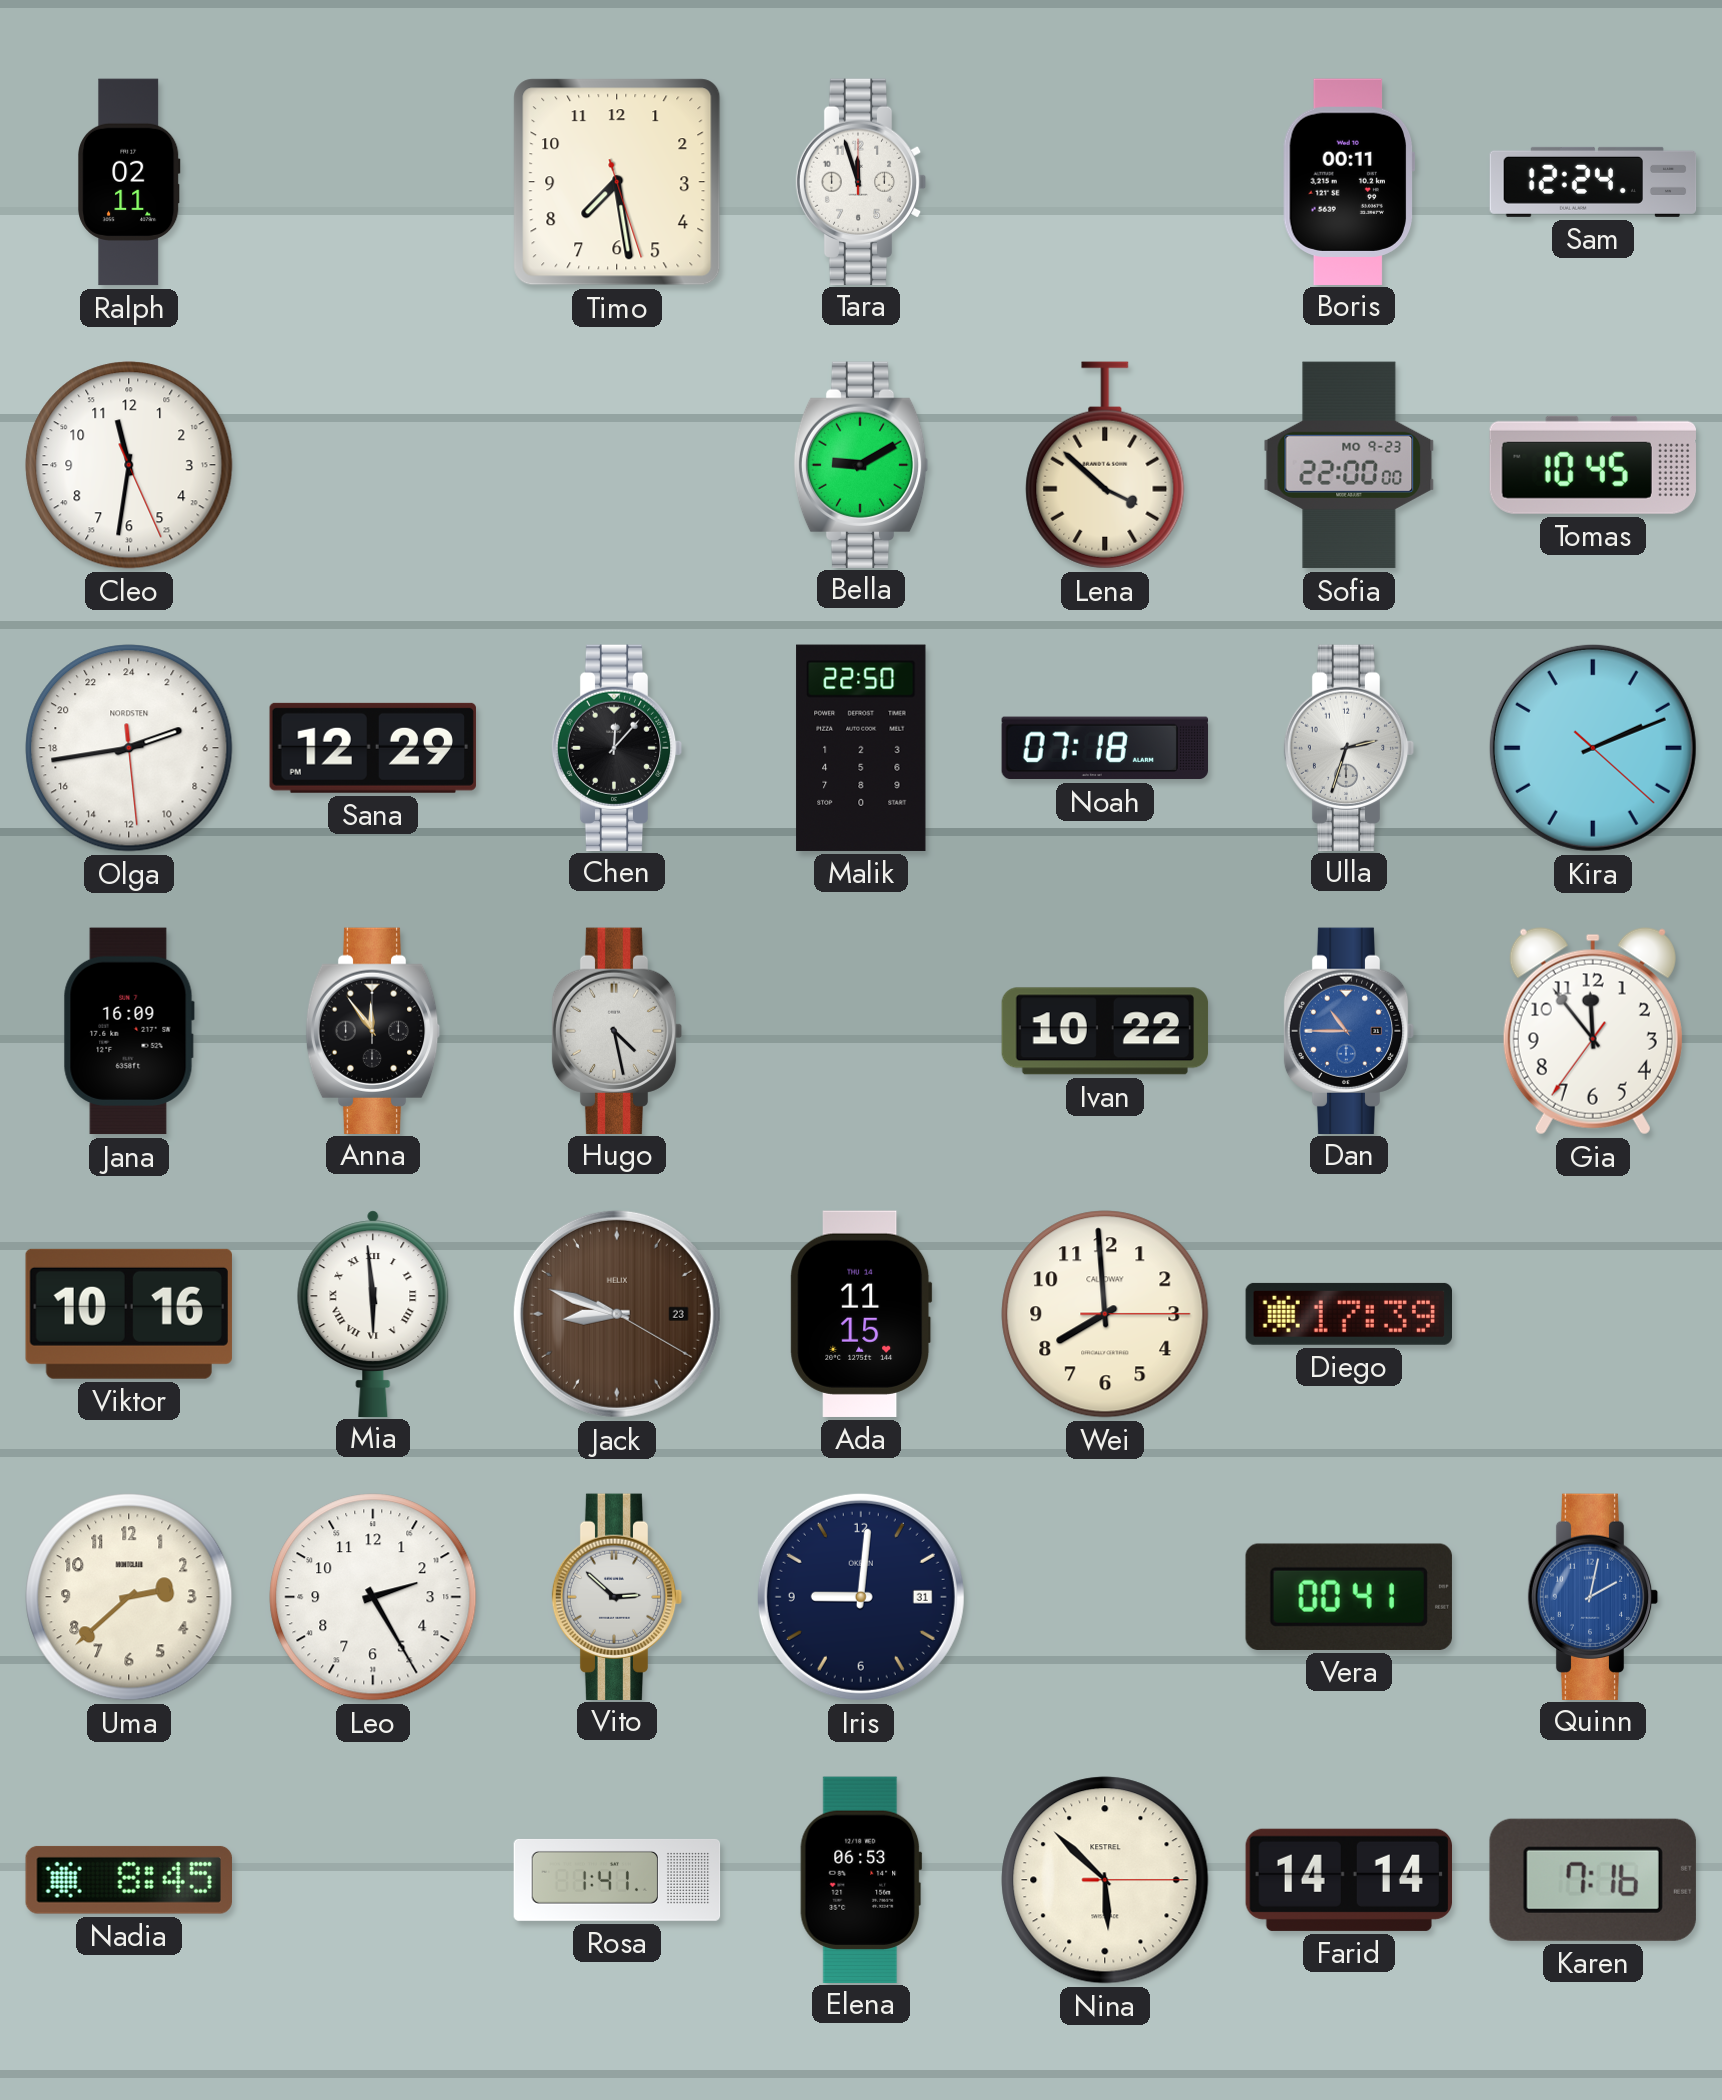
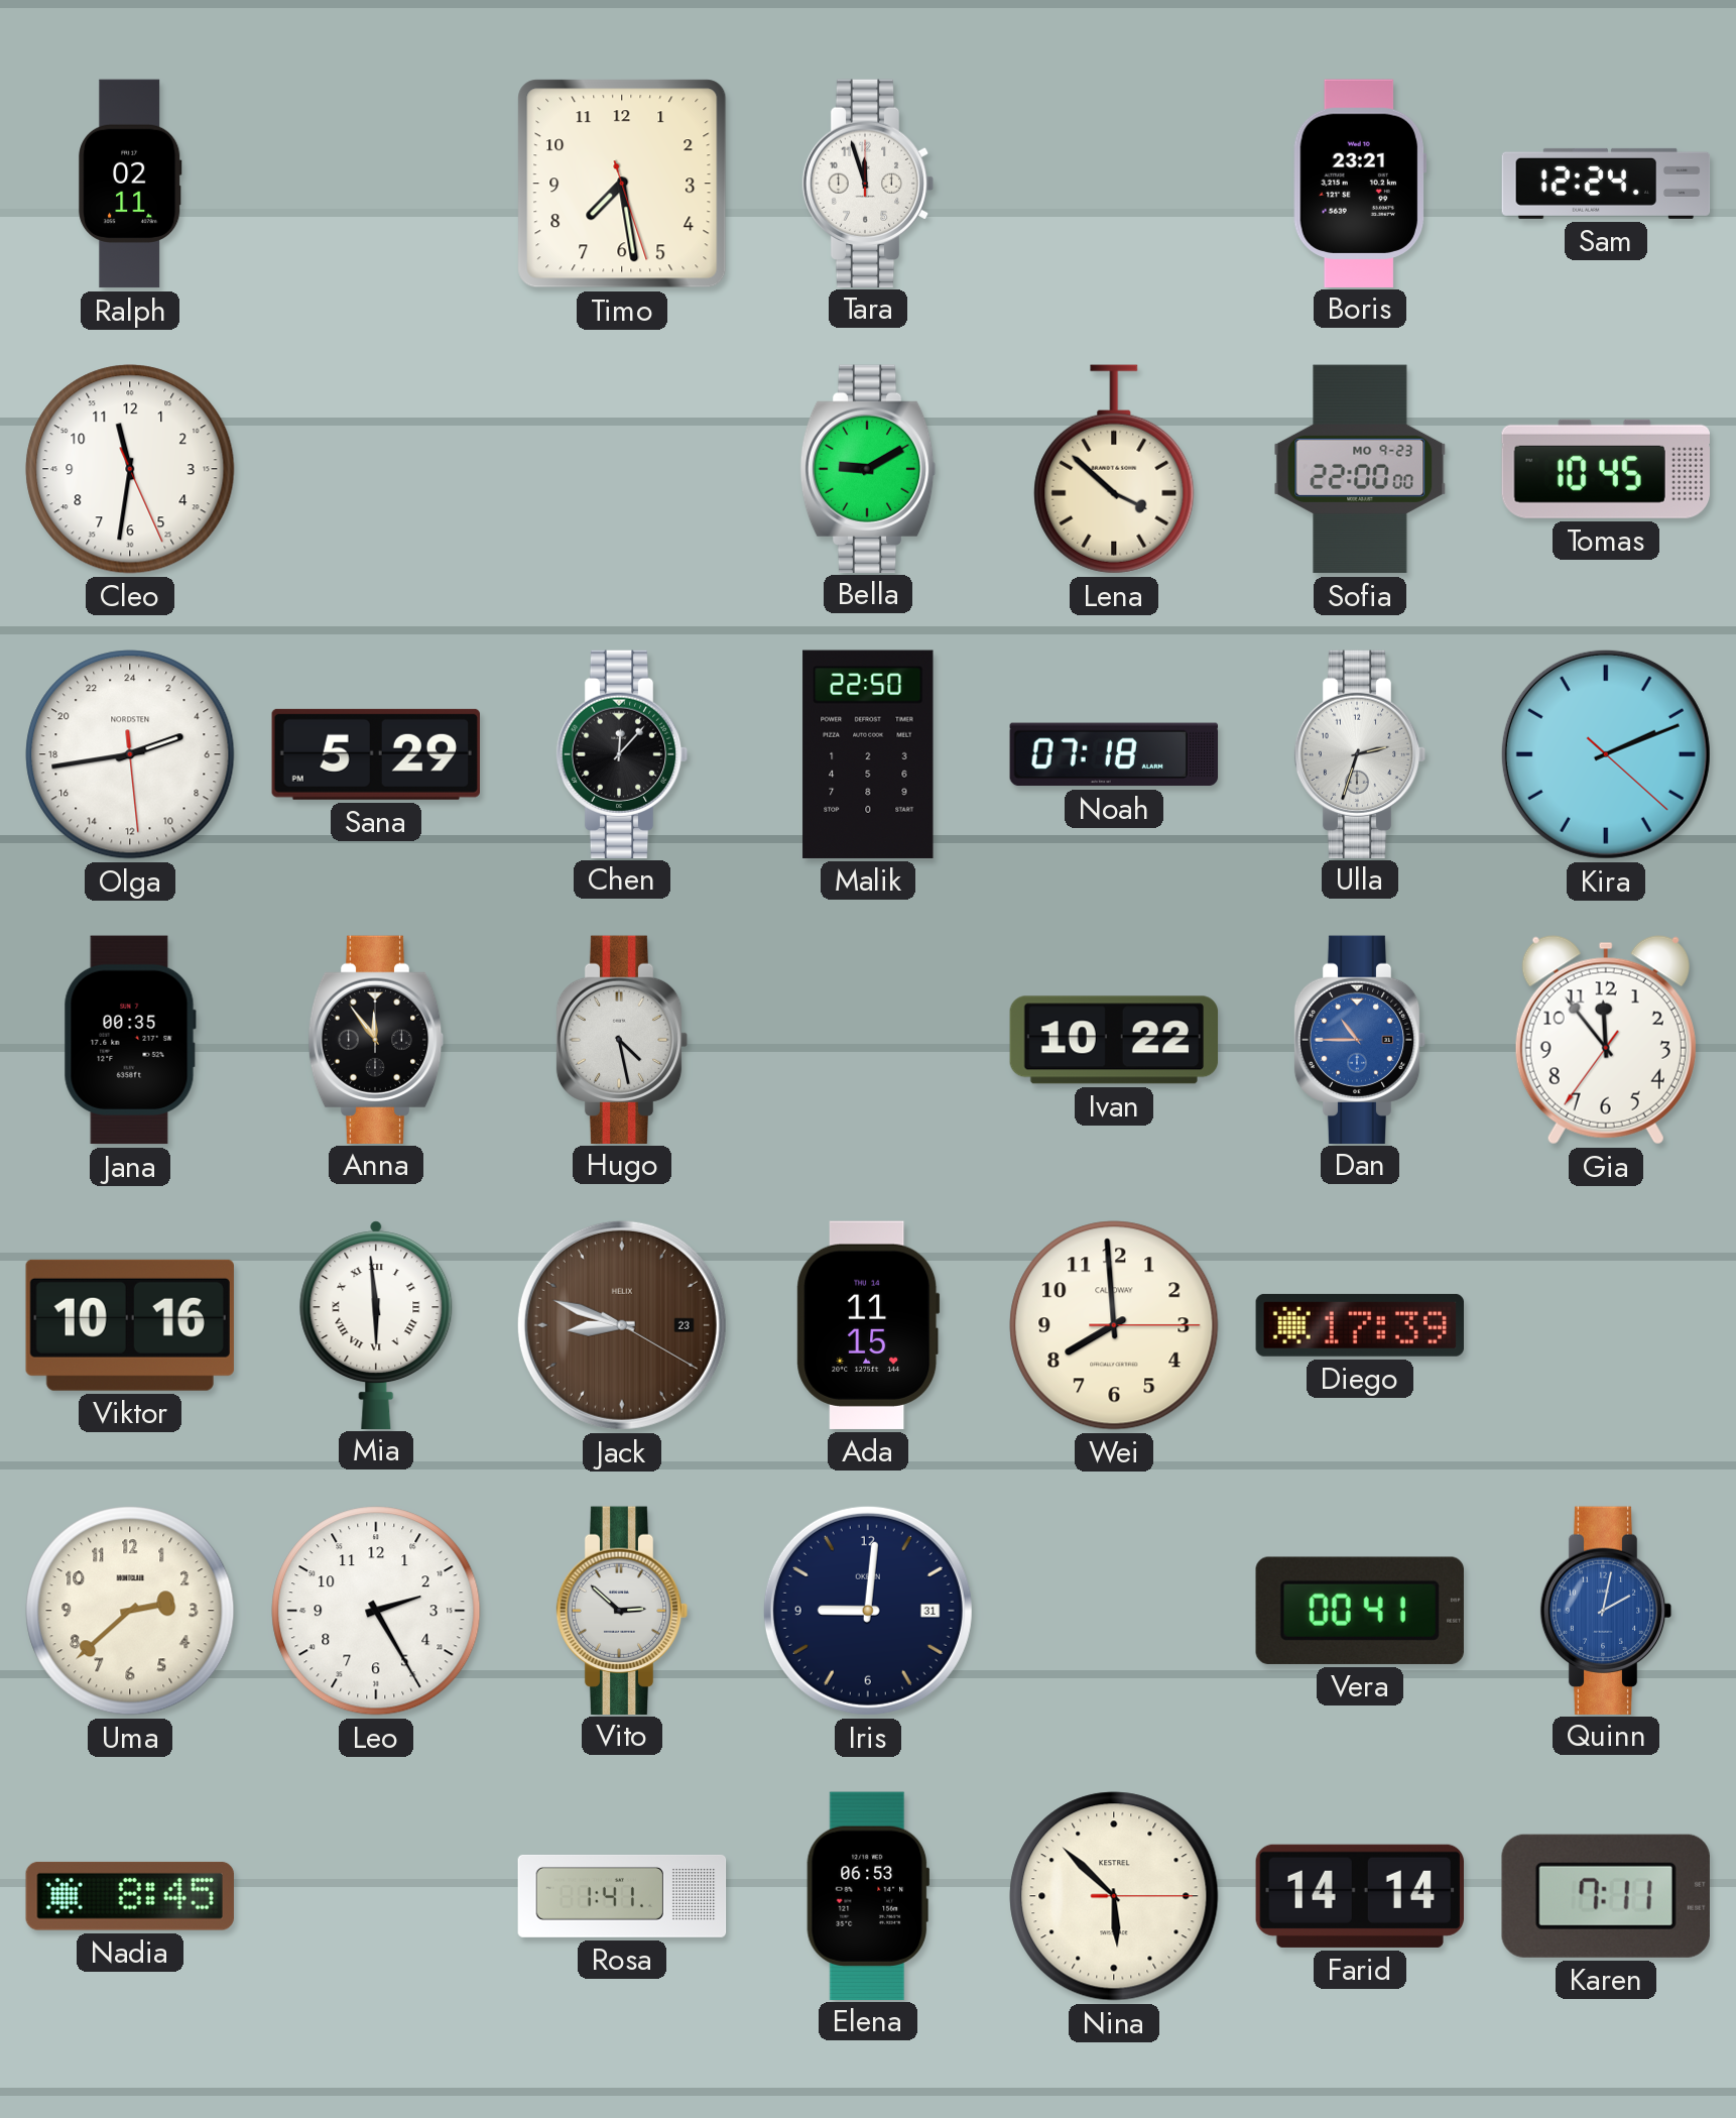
Boris: 00:11 -> 23:21
Sana: 12:29 -> 5:29
Jana: 16:09 -> 00:35
Karen: 7:16 -> 7:11
